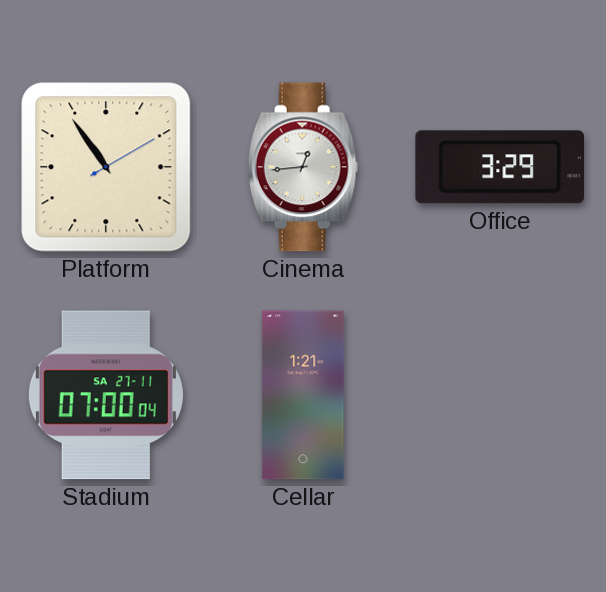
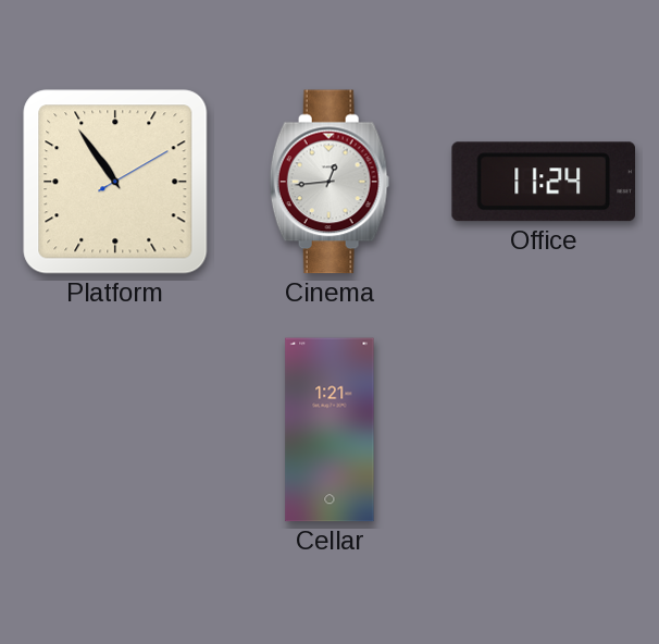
Office: 3:29 -> 11:24
Stadium: 07:00 -> none
